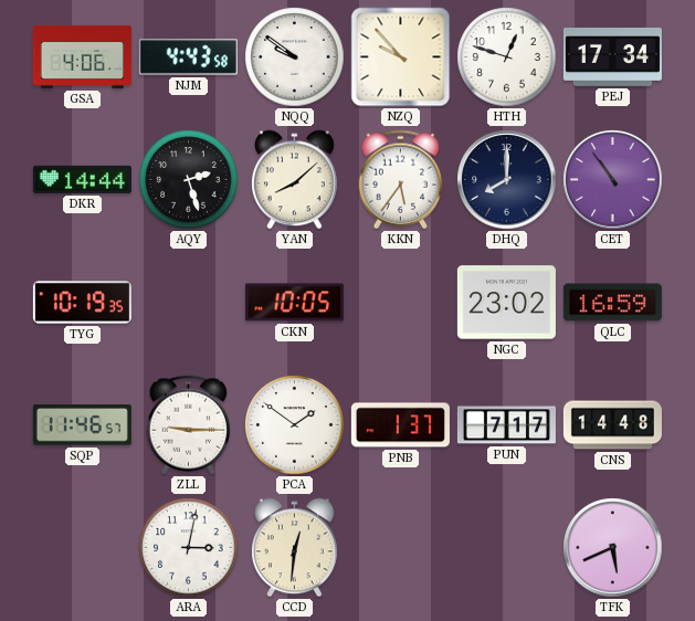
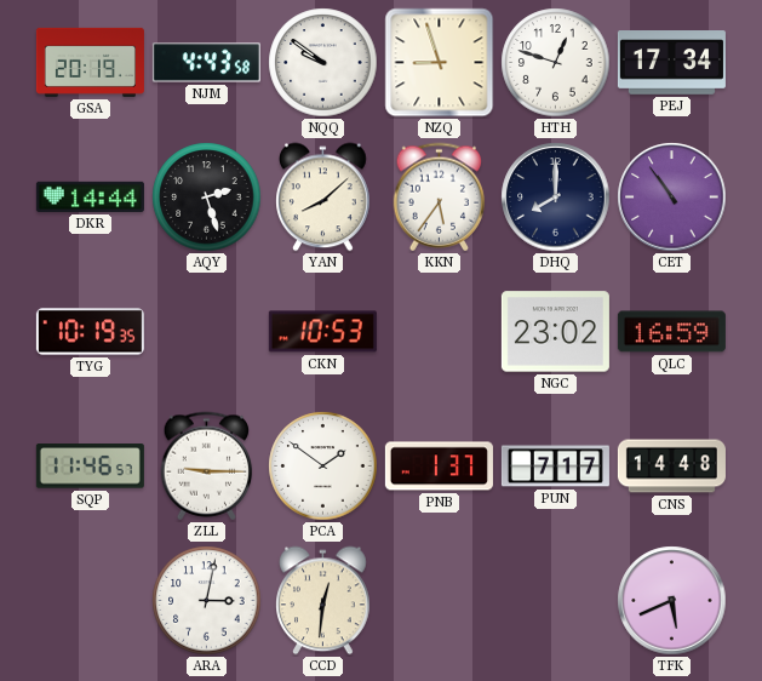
GSA: 4:06 -> 20:19
NZQ: 9:53 -> 8:57
CKN: 10:05 -> 10:53
